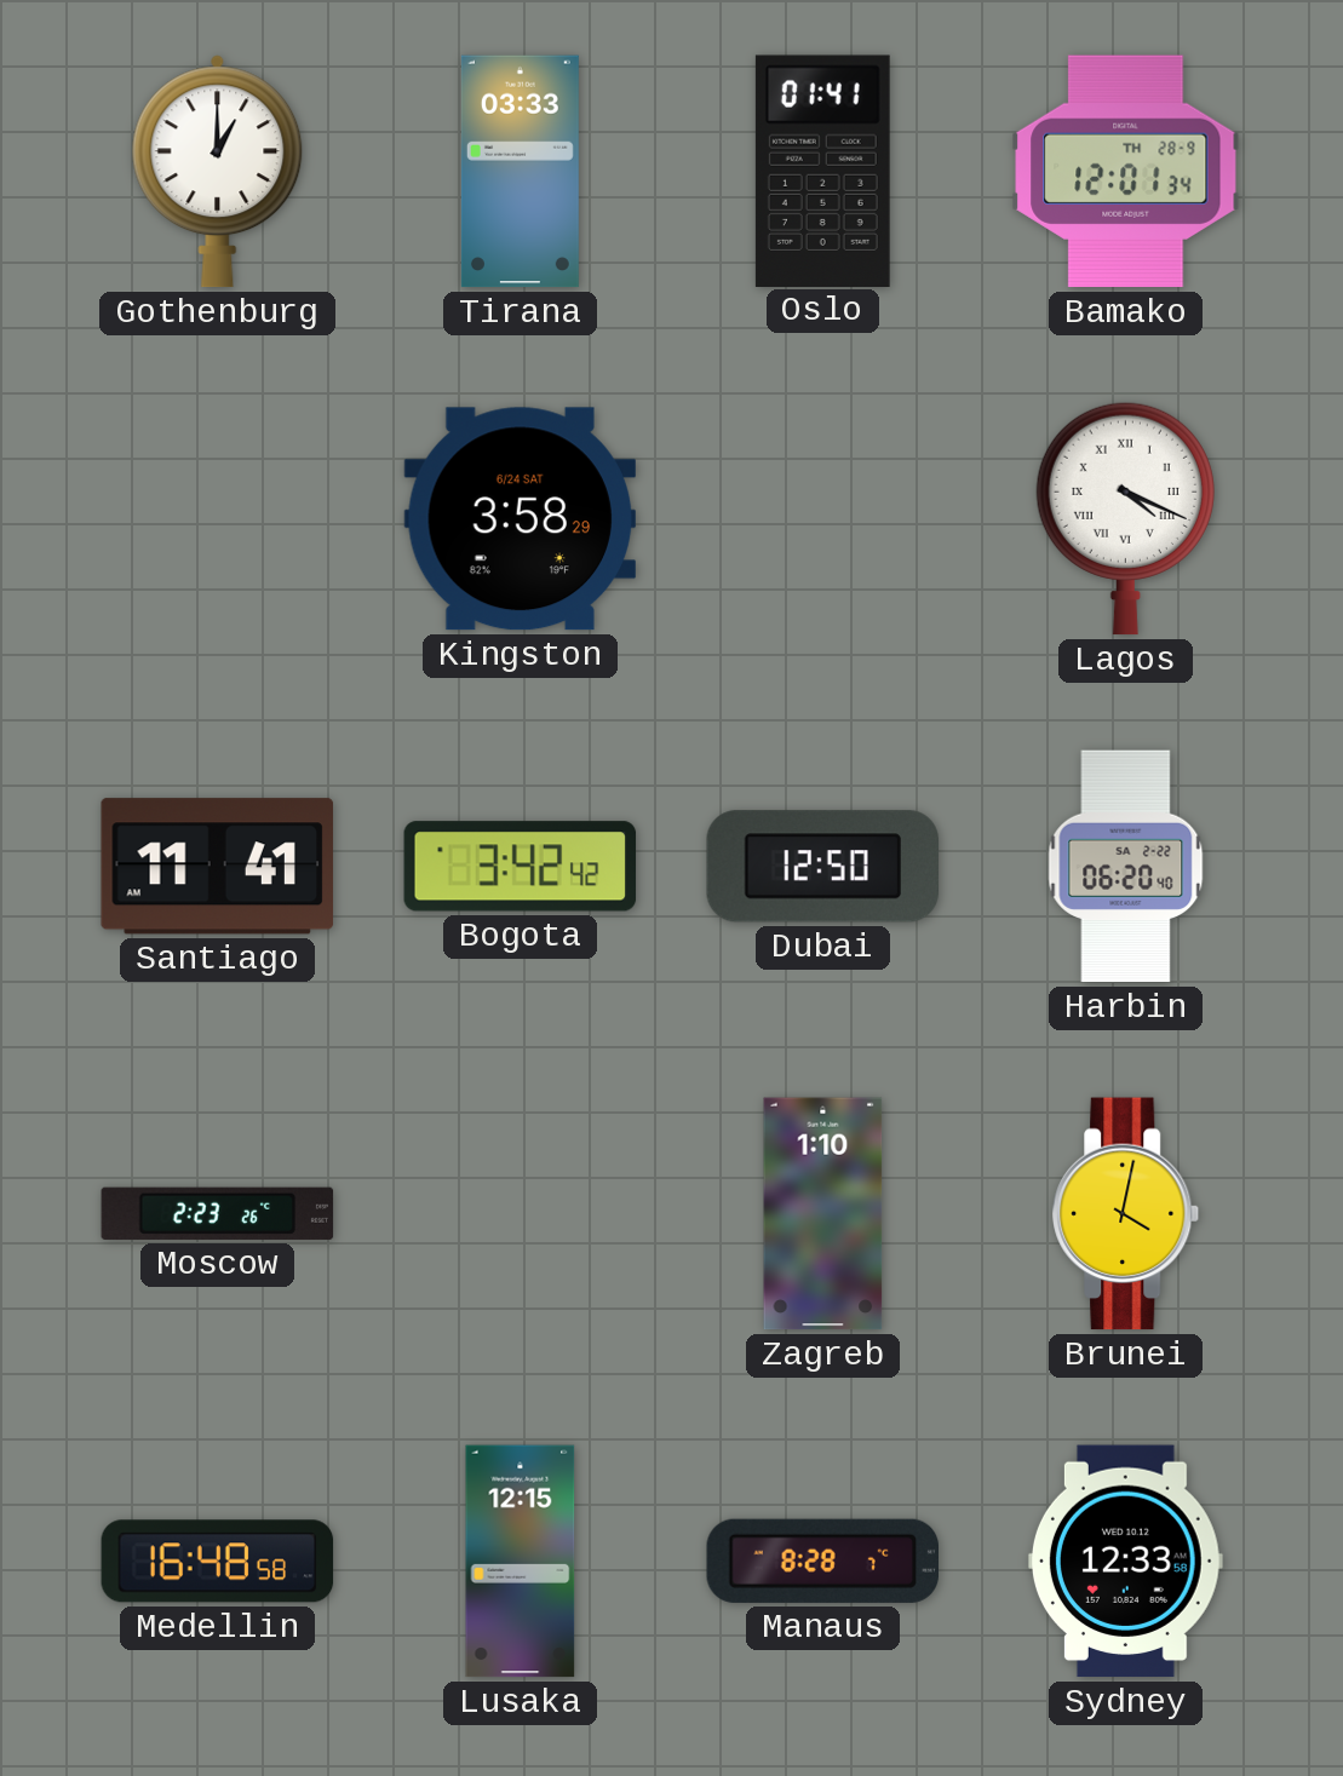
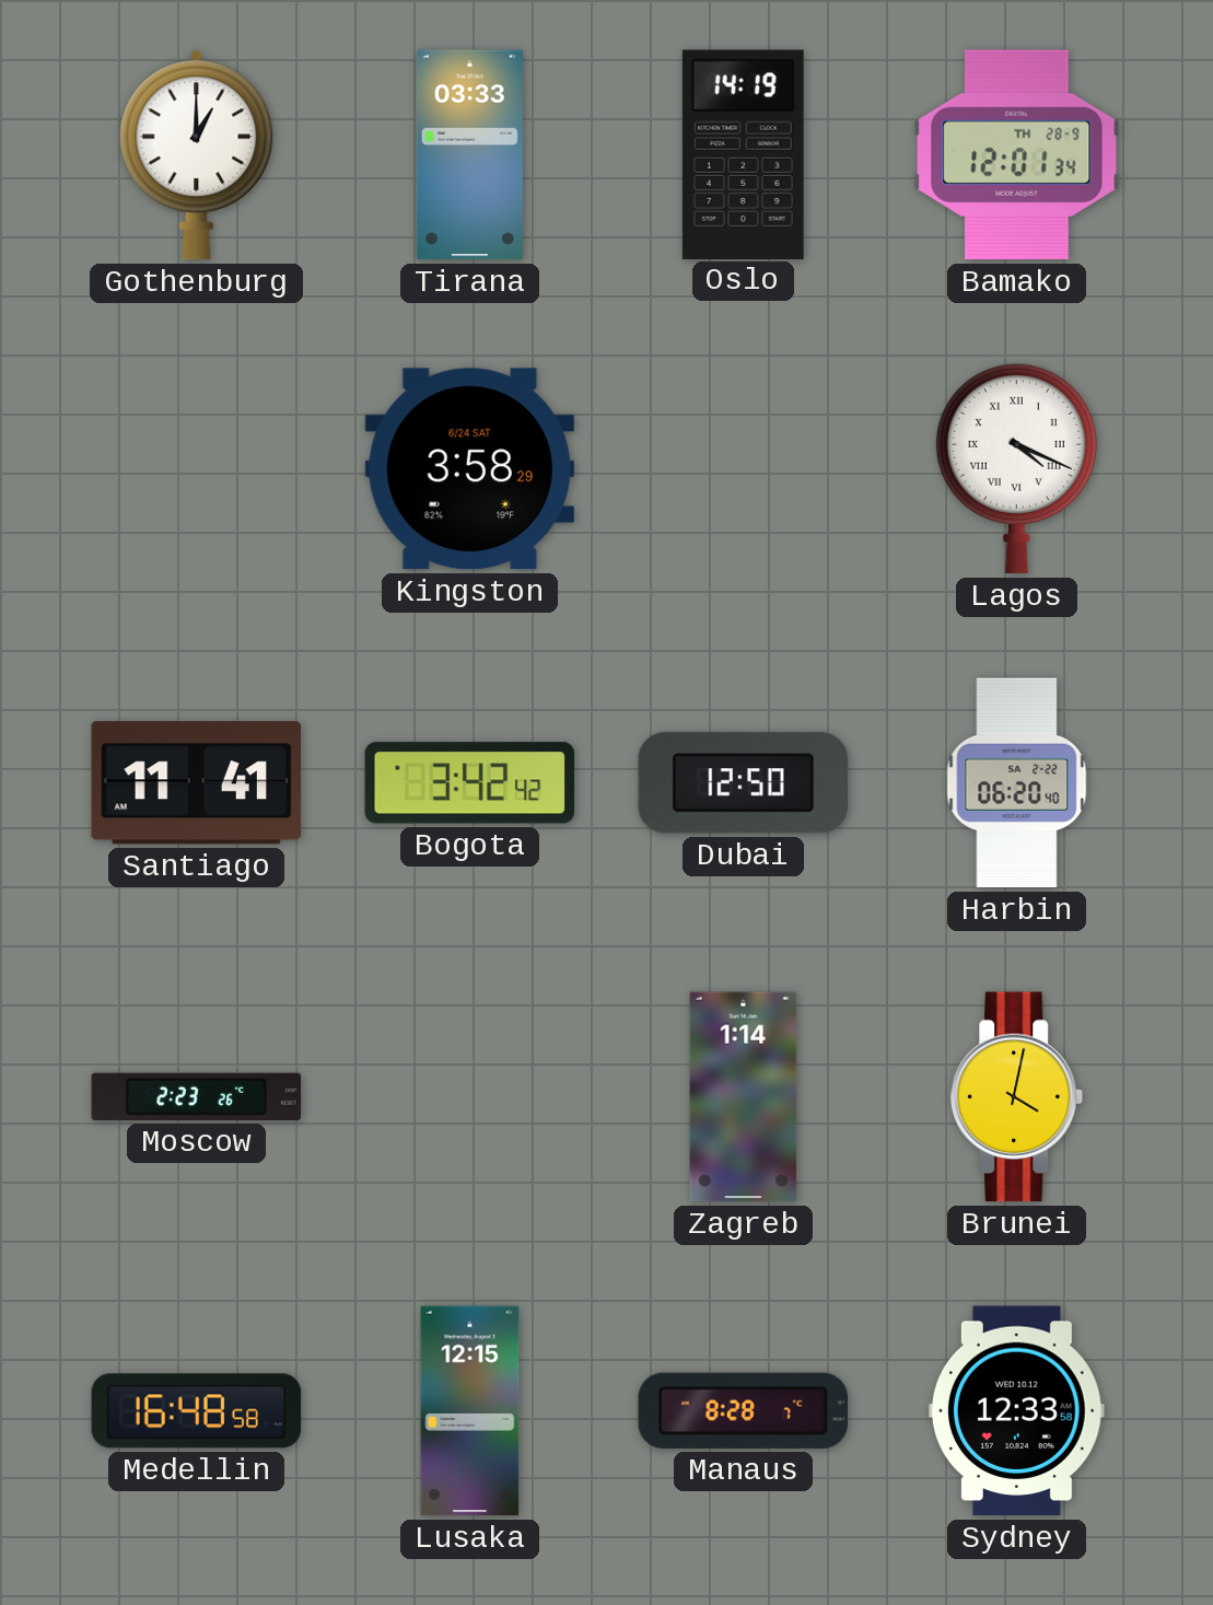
Oslo: 01:41 -> 14:19
Zagreb: 1:10 -> 1:14
